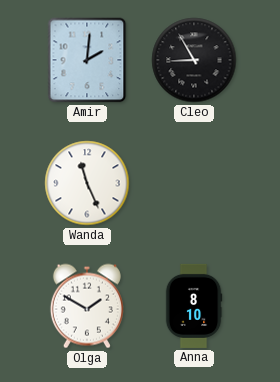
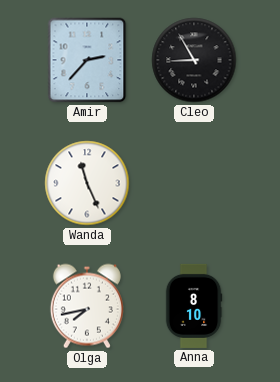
Amir: 2:01 -> 2:37
Olga: 1:50 -> 7:43
